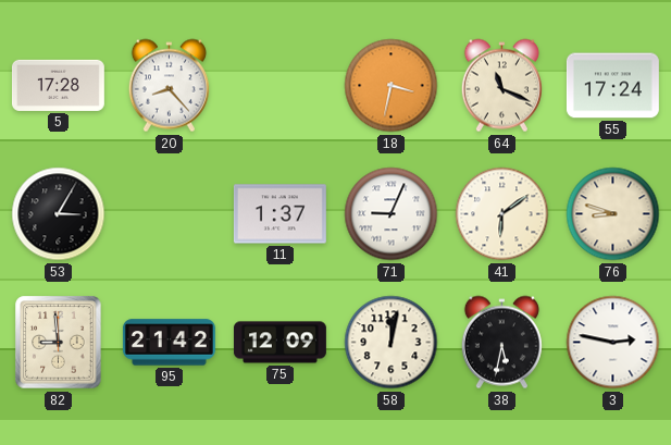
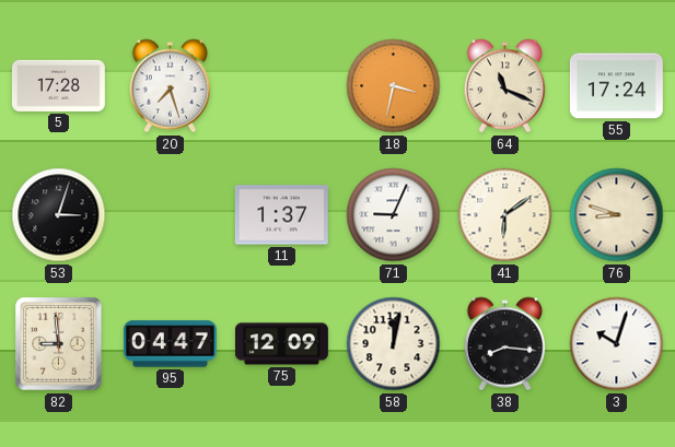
20: 8:23 -> 7:27
53: 3:05 -> 3:03
95: 21:42 -> 04:47
38: 5:32 -> 8:16
3: 2:47 -> 10:03
